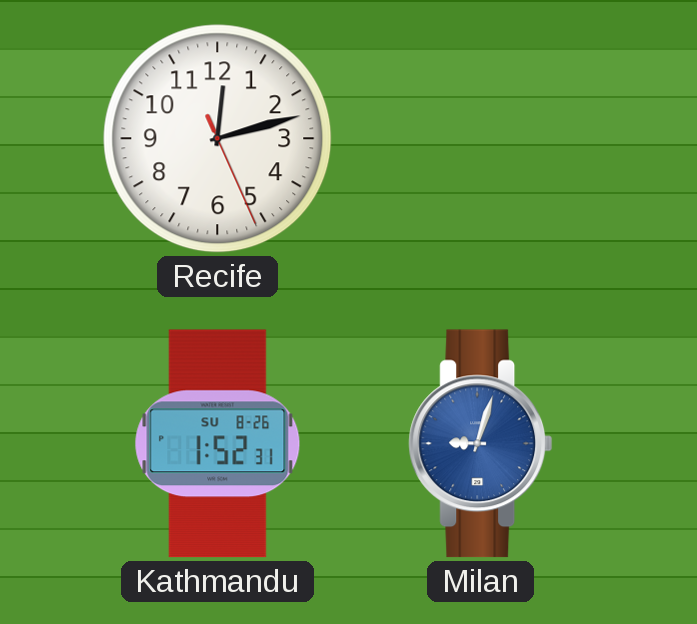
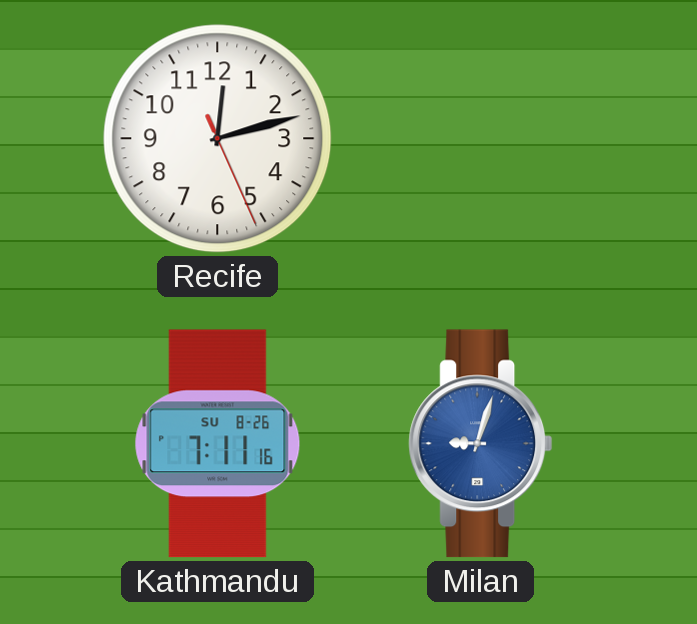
Kathmandu: 1:52 -> 7:11
